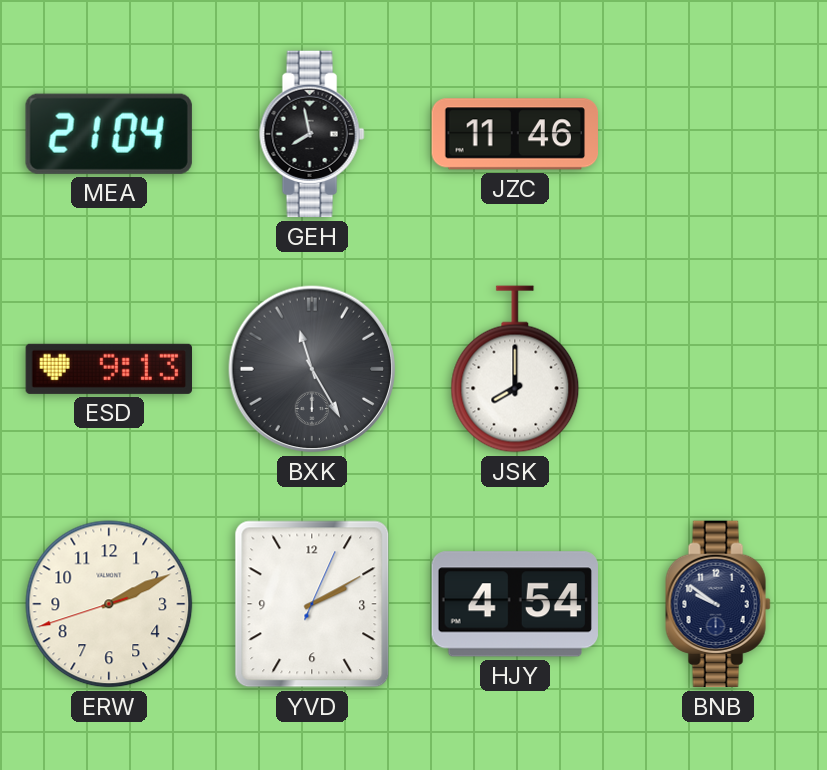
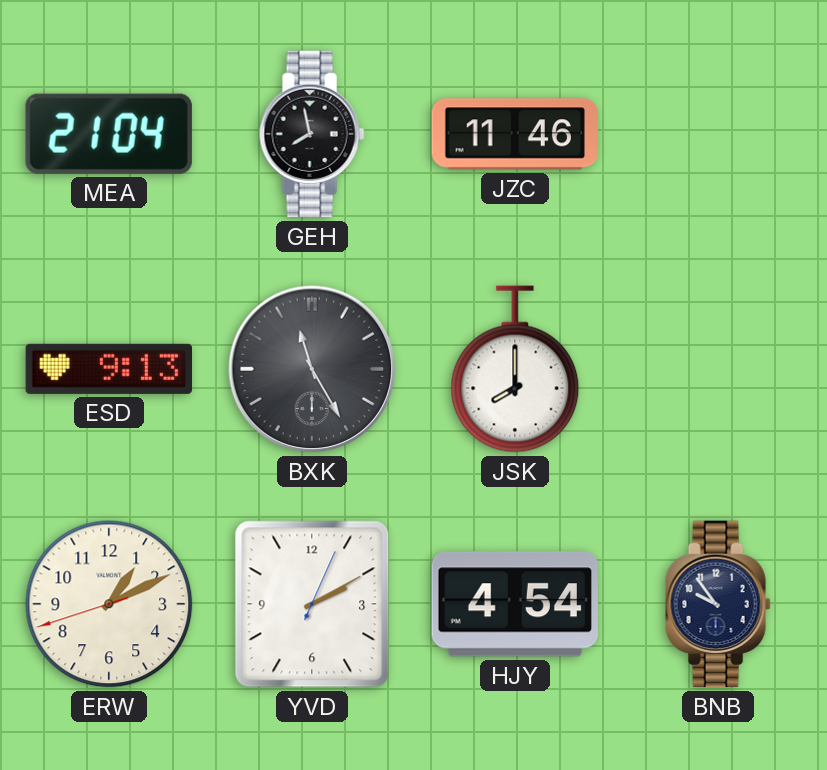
ERW: 2:10 -> 1:10
BNB: 9:51 -> 9:54
